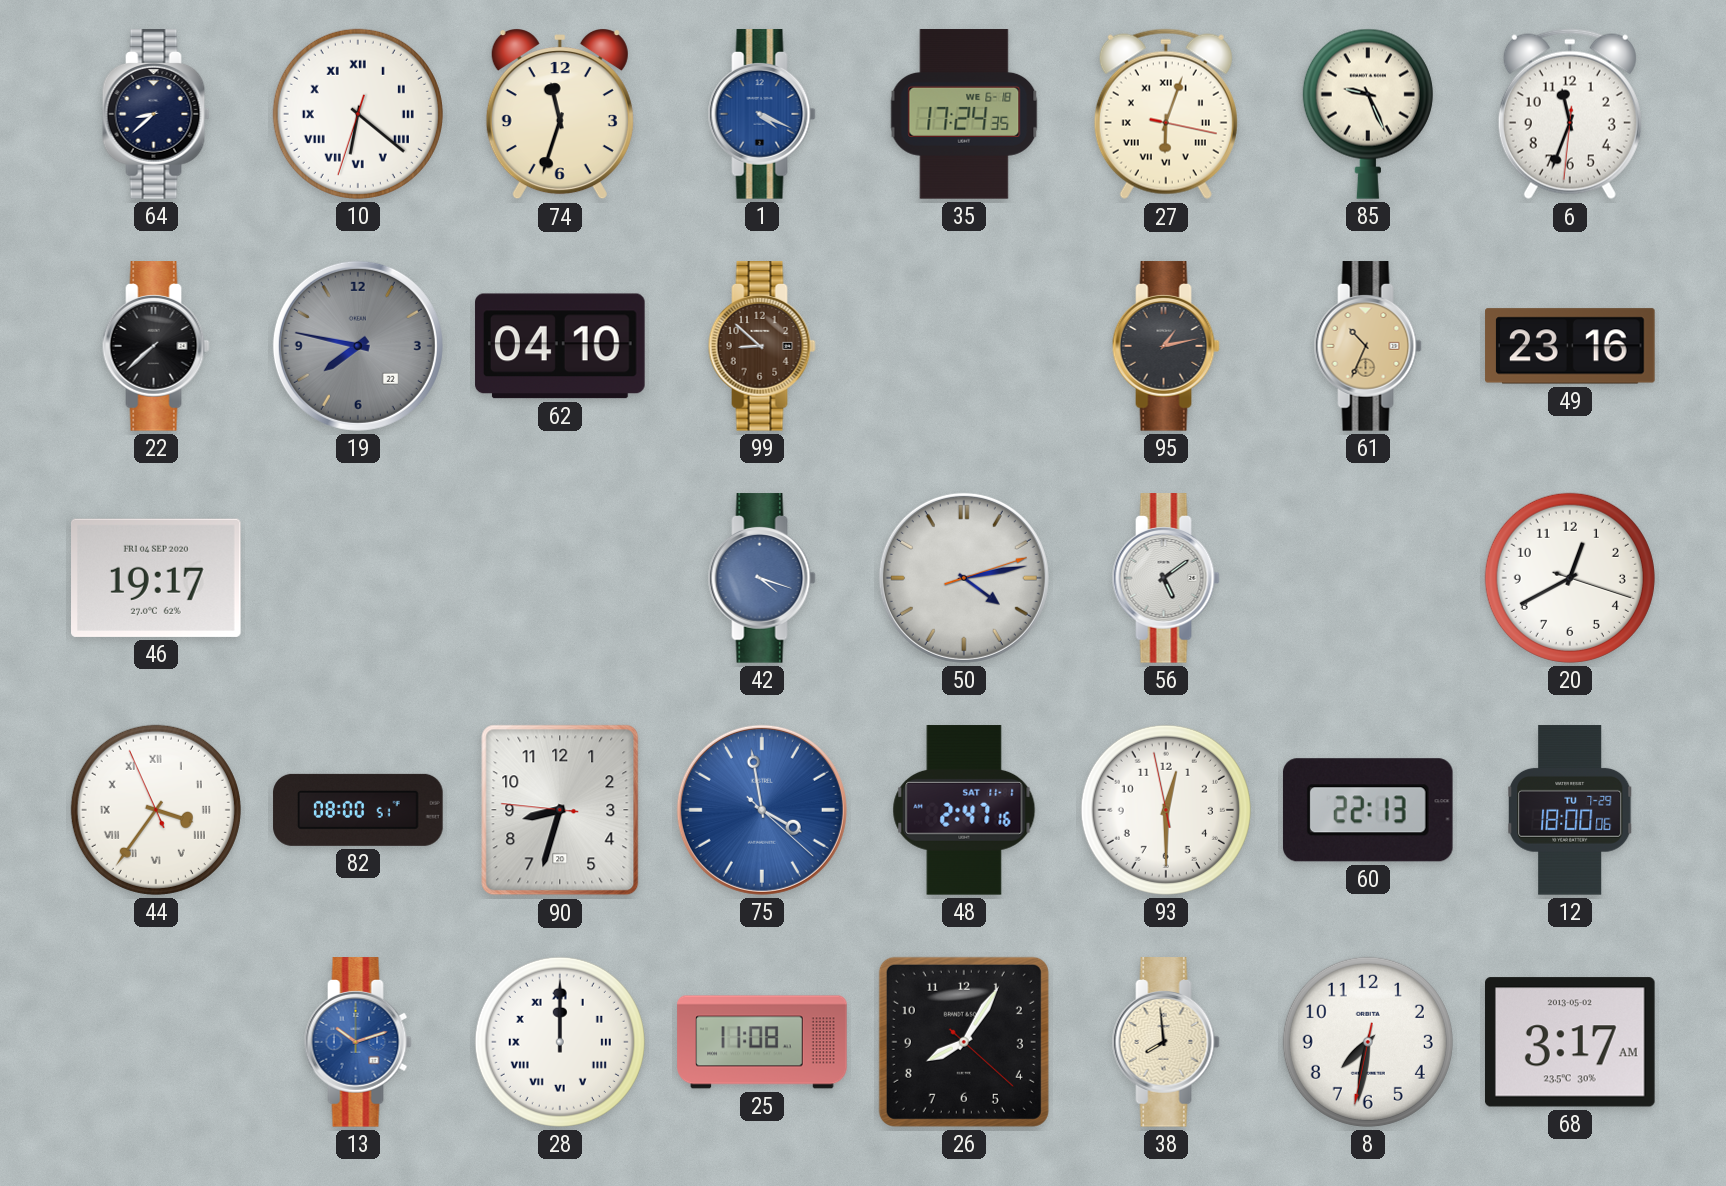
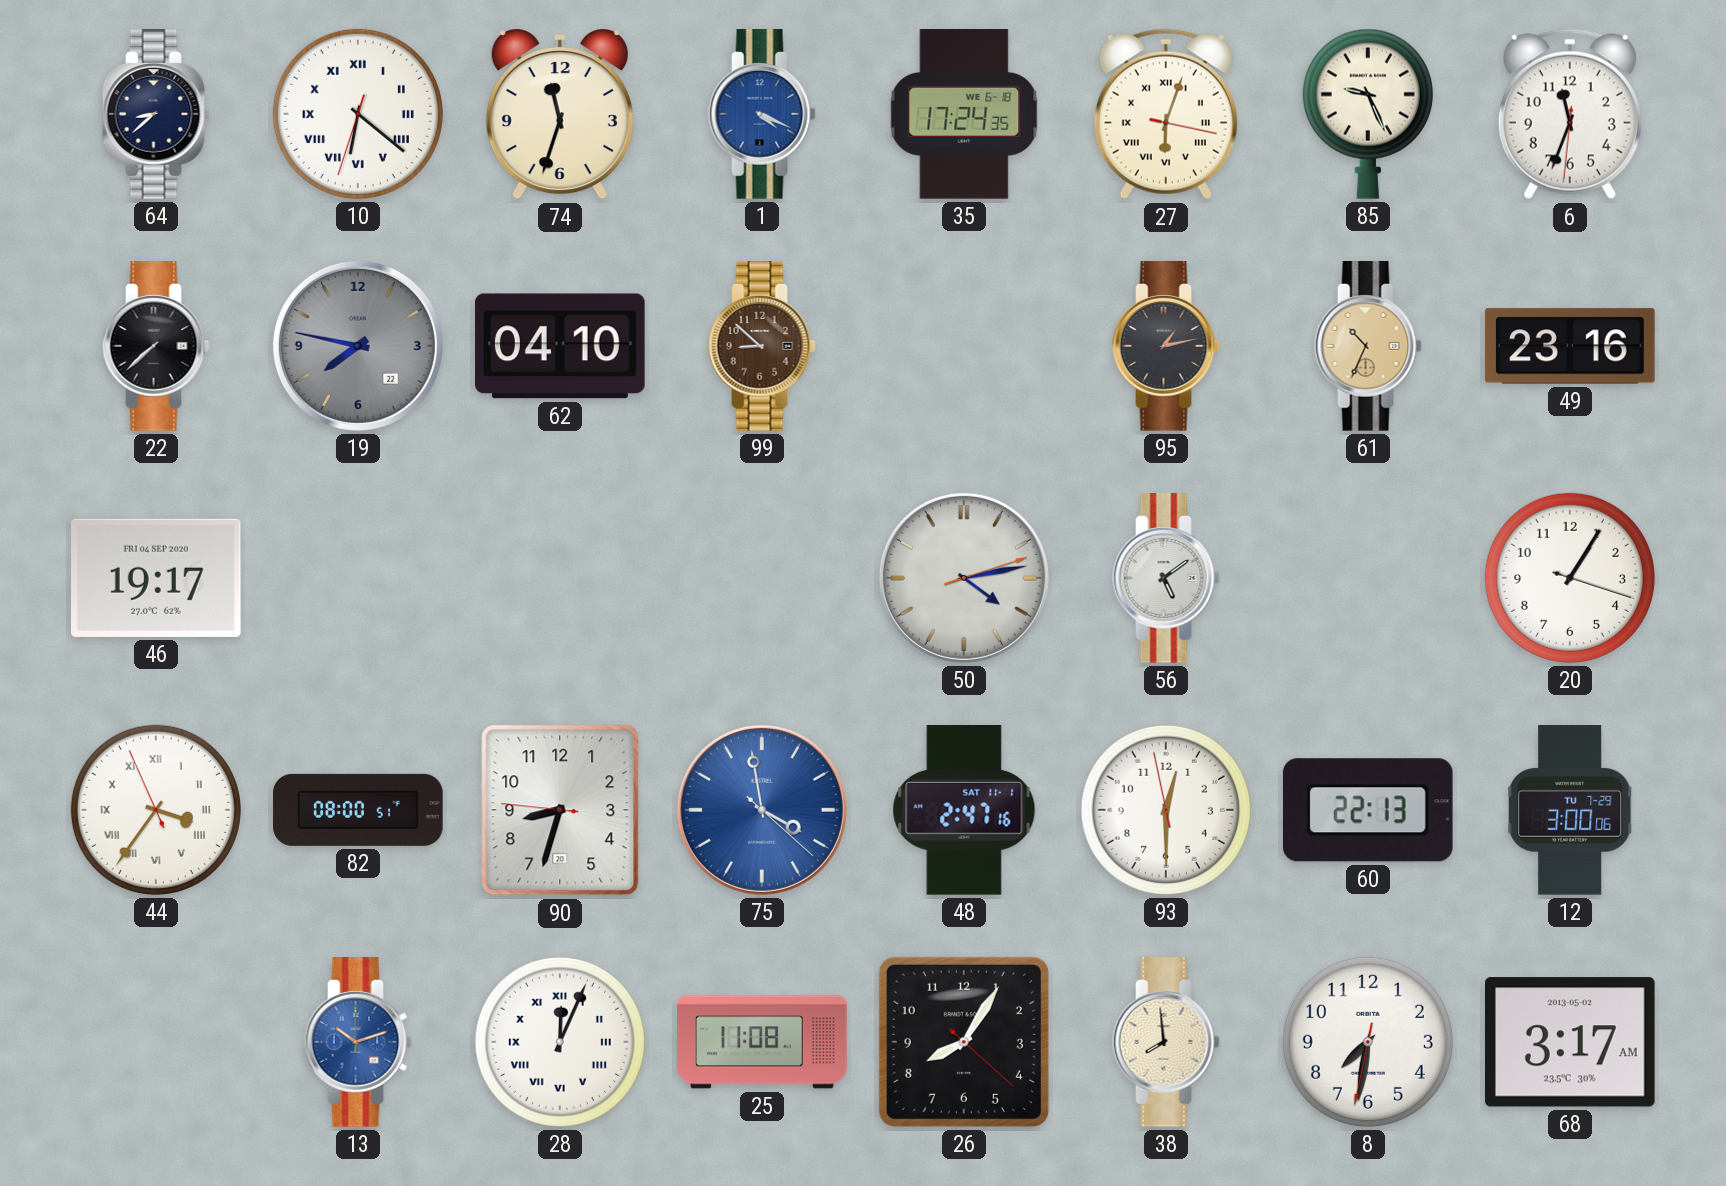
42: 4:18 -> none
20: 12:40 -> 1:05
12: 18:00 -> 3:00
28: 12:00 -> 12:04
